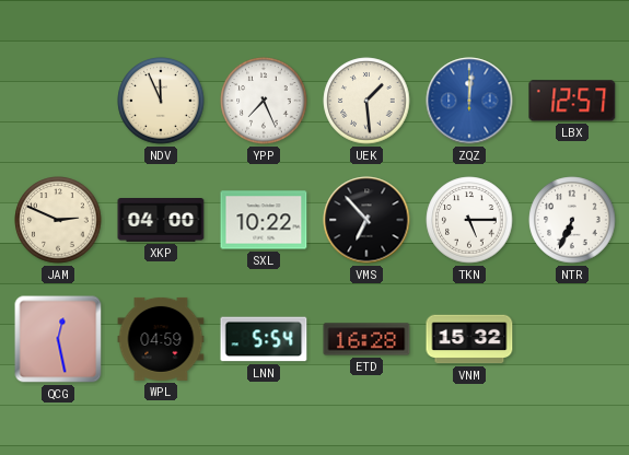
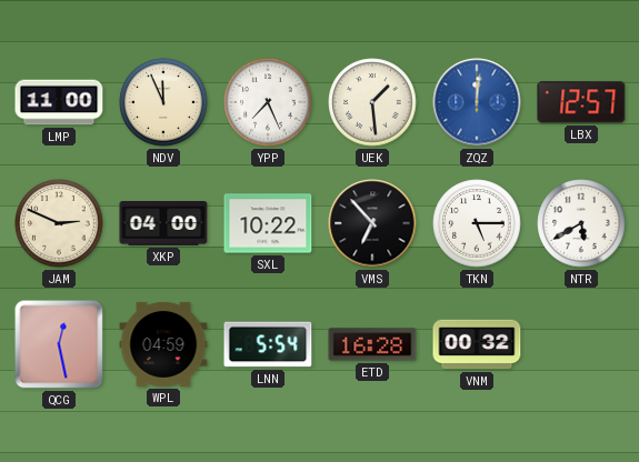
LMP: none -> 11:00
NTR: 6:34 -> 5:40
VNM: 15:32 -> 00:32
